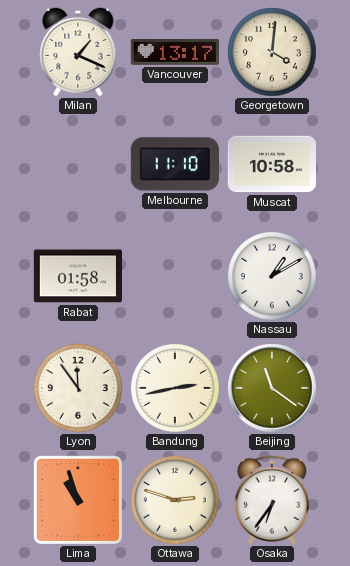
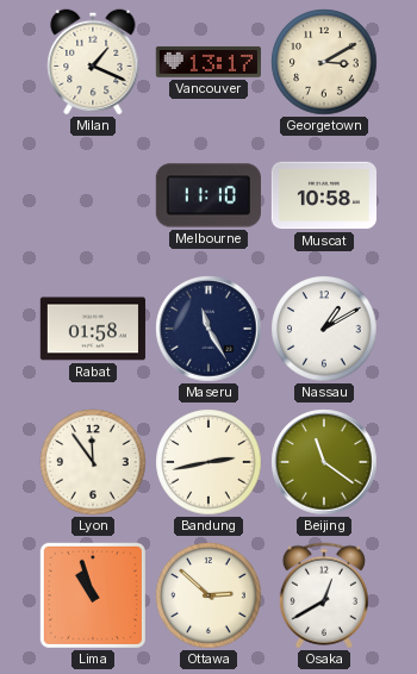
Georgetown: 4:01 -> 3:10
Maseru: none -> 11:25
Ottawa: 2:48 -> 2:52
Osaka: 6:36 -> 12:40
